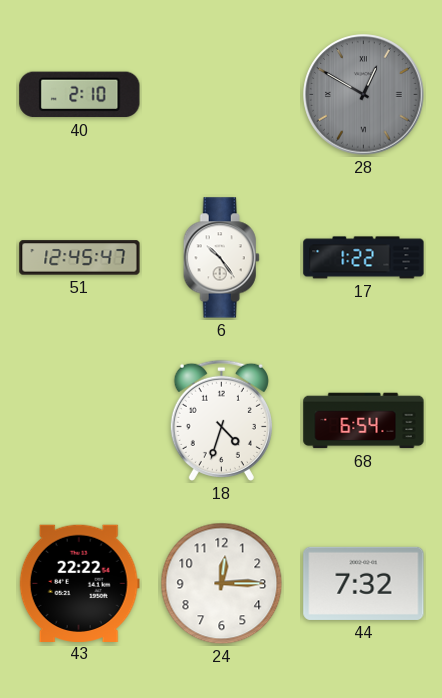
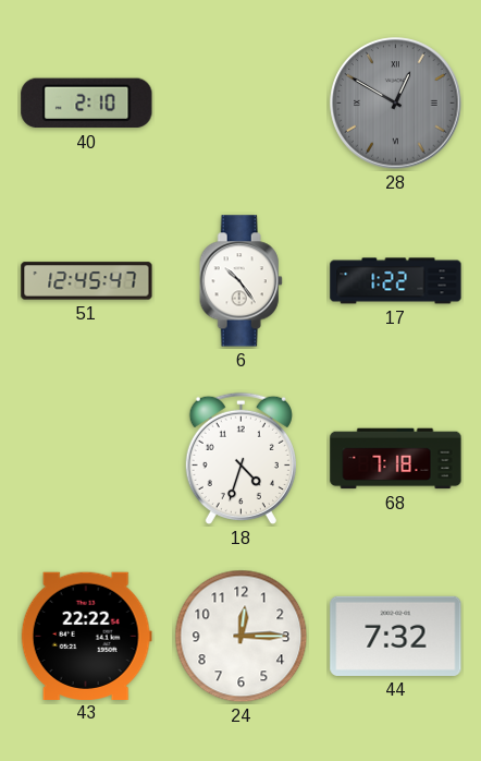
68: 6:54 -> 7:18
